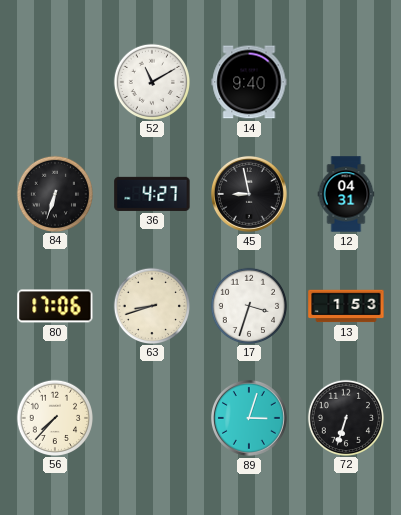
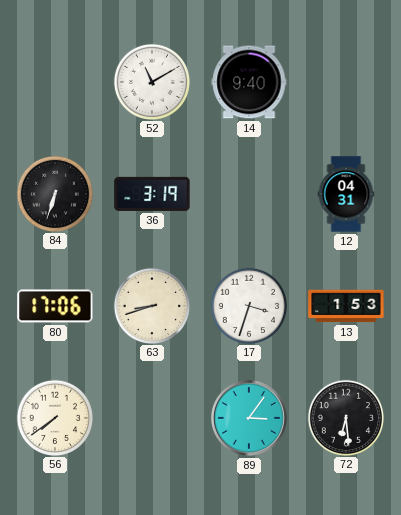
36: 4:27 -> 3:19
45: 8:58 -> none
56: 7:37 -> 7:39
89: 3:03 -> 3:06
72: 6:33 -> 6:29
